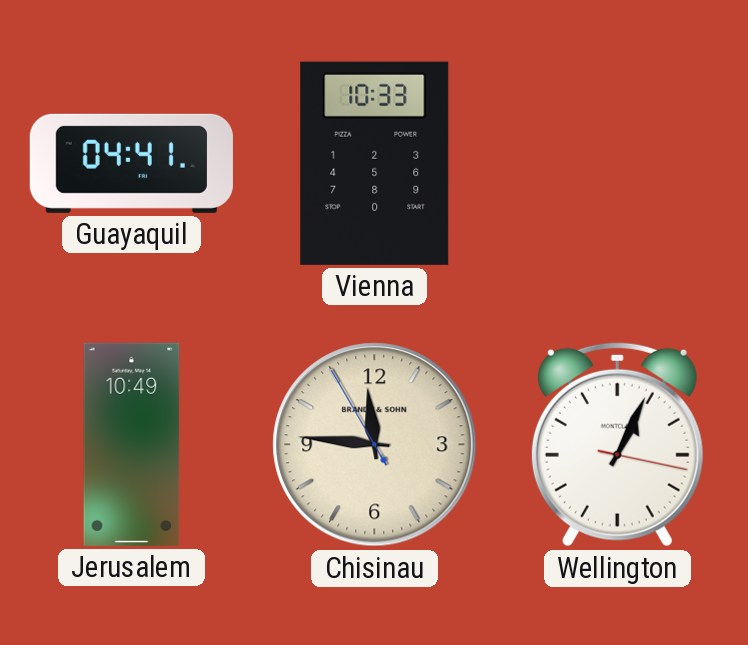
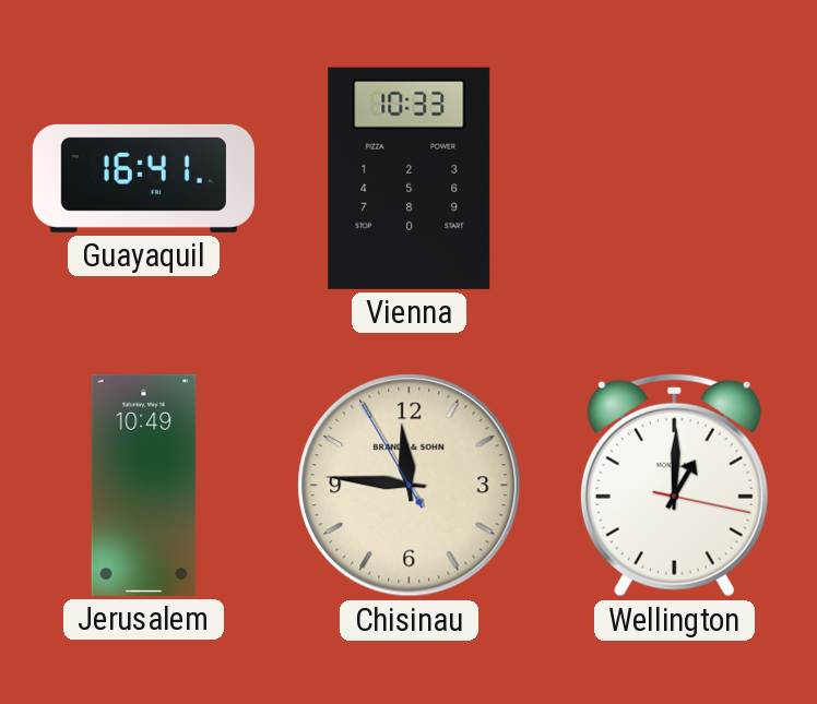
Guayaquil: 04:41 -> 16:41
Wellington: 1:04 -> 1:00
